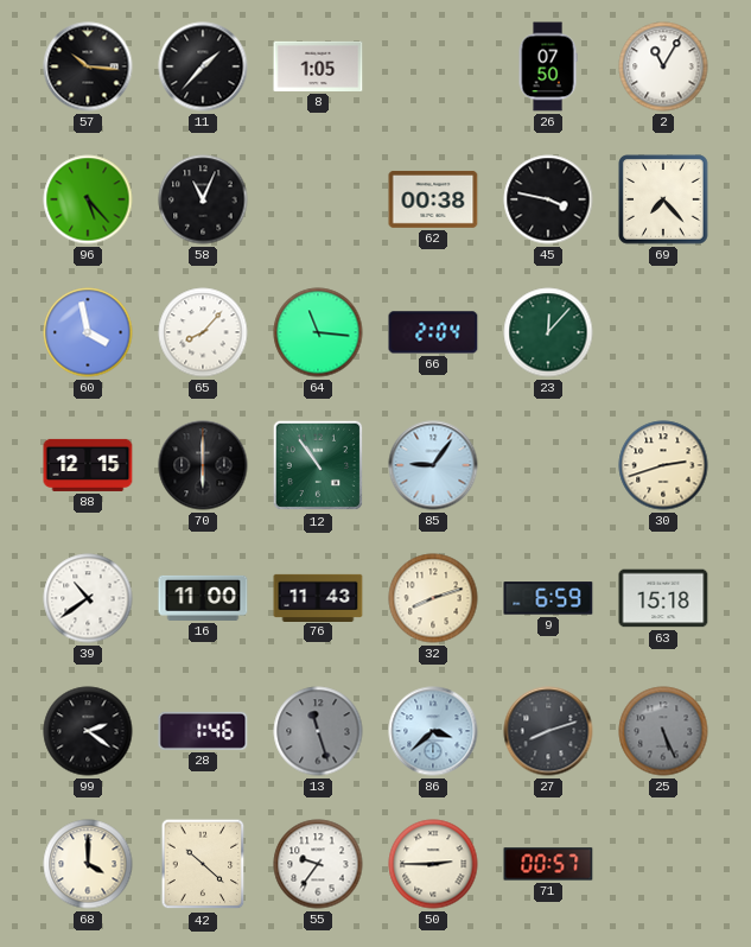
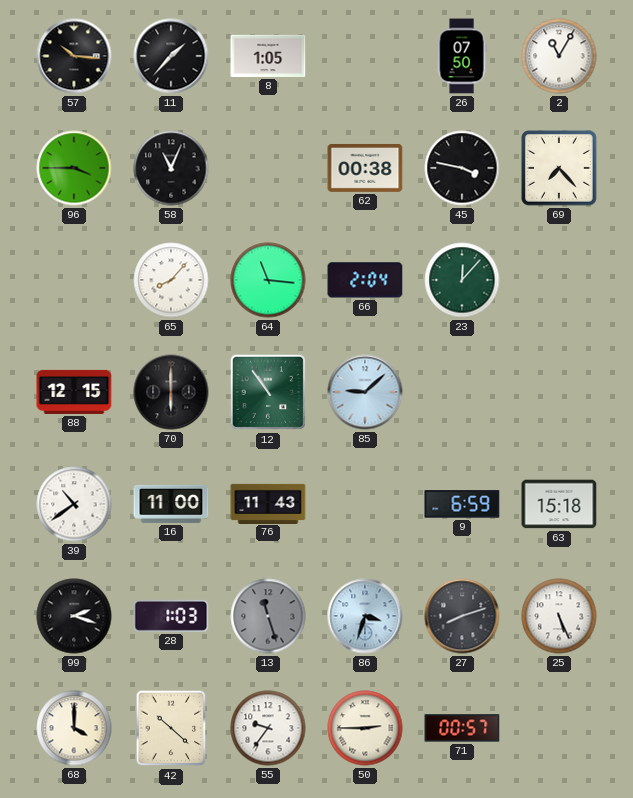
96: 5:23 -> 3:45
60: 3:58 -> none
85: 9:06 -> 9:08
30: 2:42 -> none
32: 8:12 -> none
99: 2:21 -> 2:18
28: 1:46 -> 1:03
86: 3:38 -> 3:33
25 dial: grey -> white
